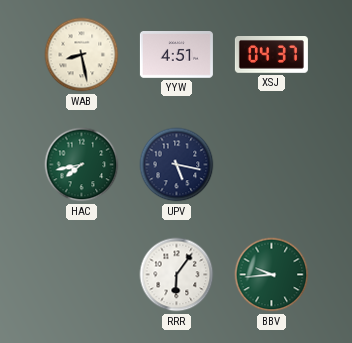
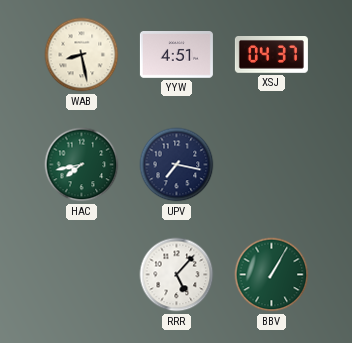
UPV: 5:17 -> 7:17
RRR: 6:06 -> 5:07
BBV: 9:44 -> 1:05
